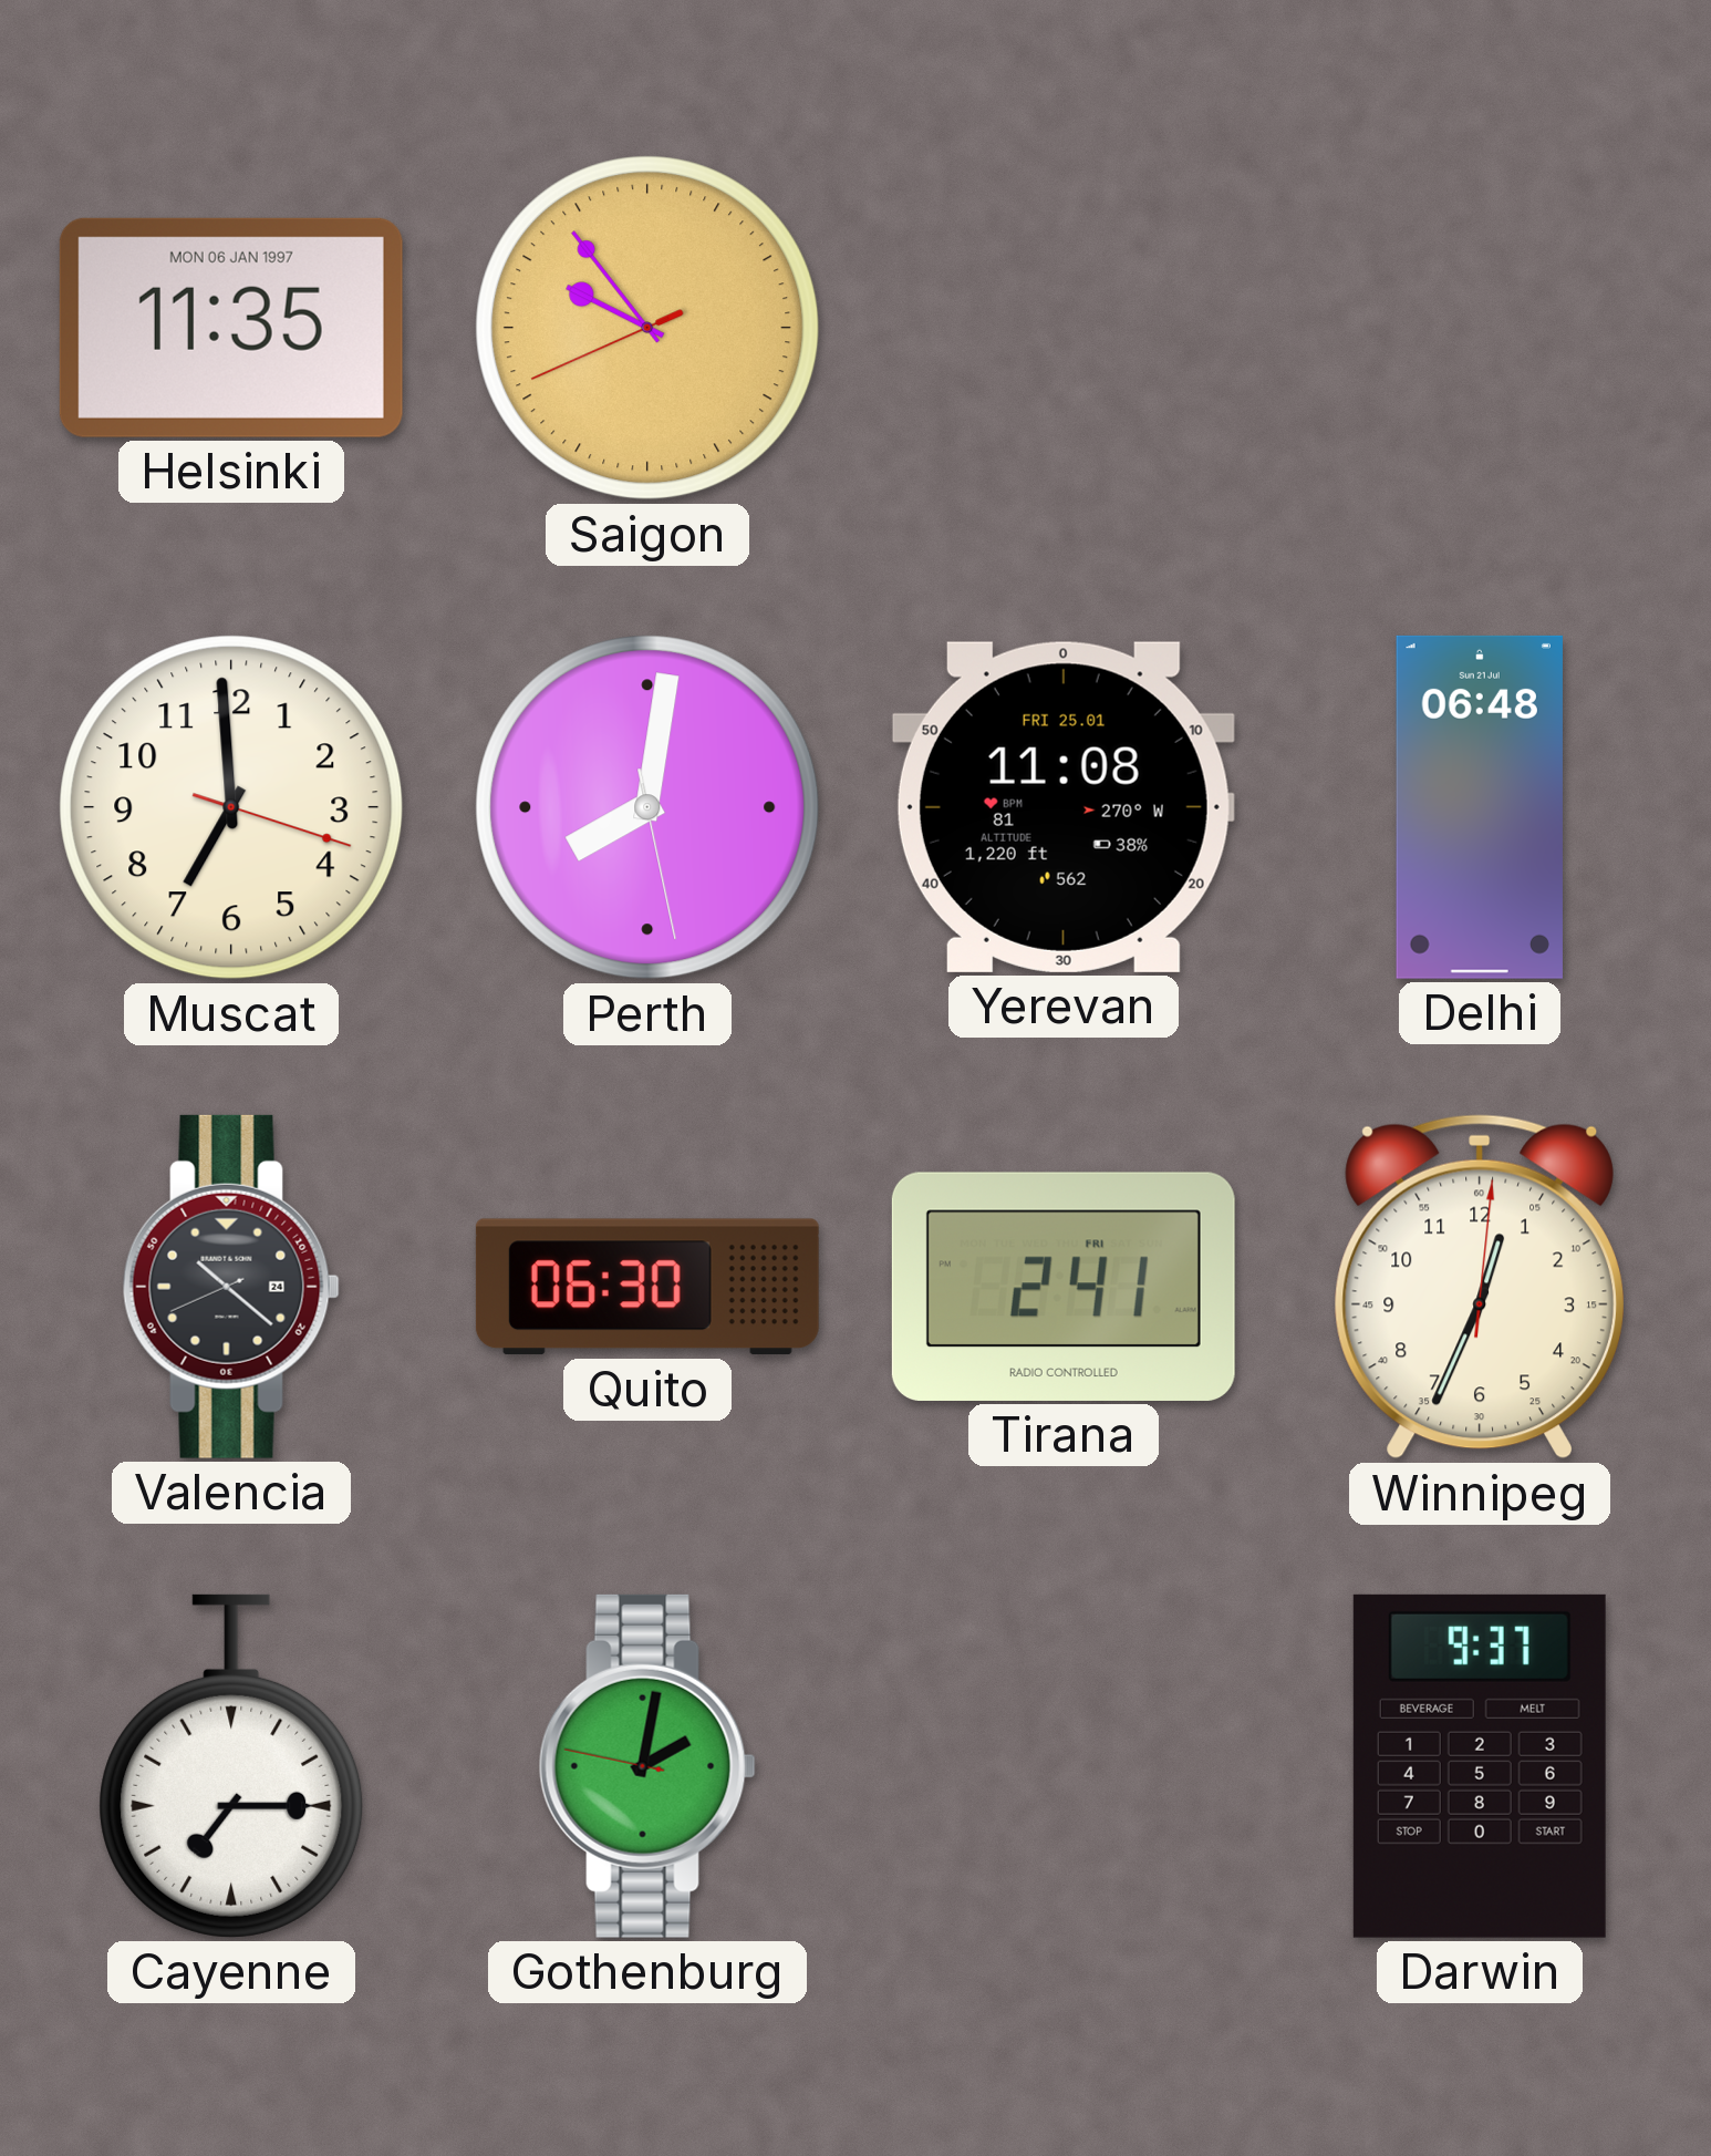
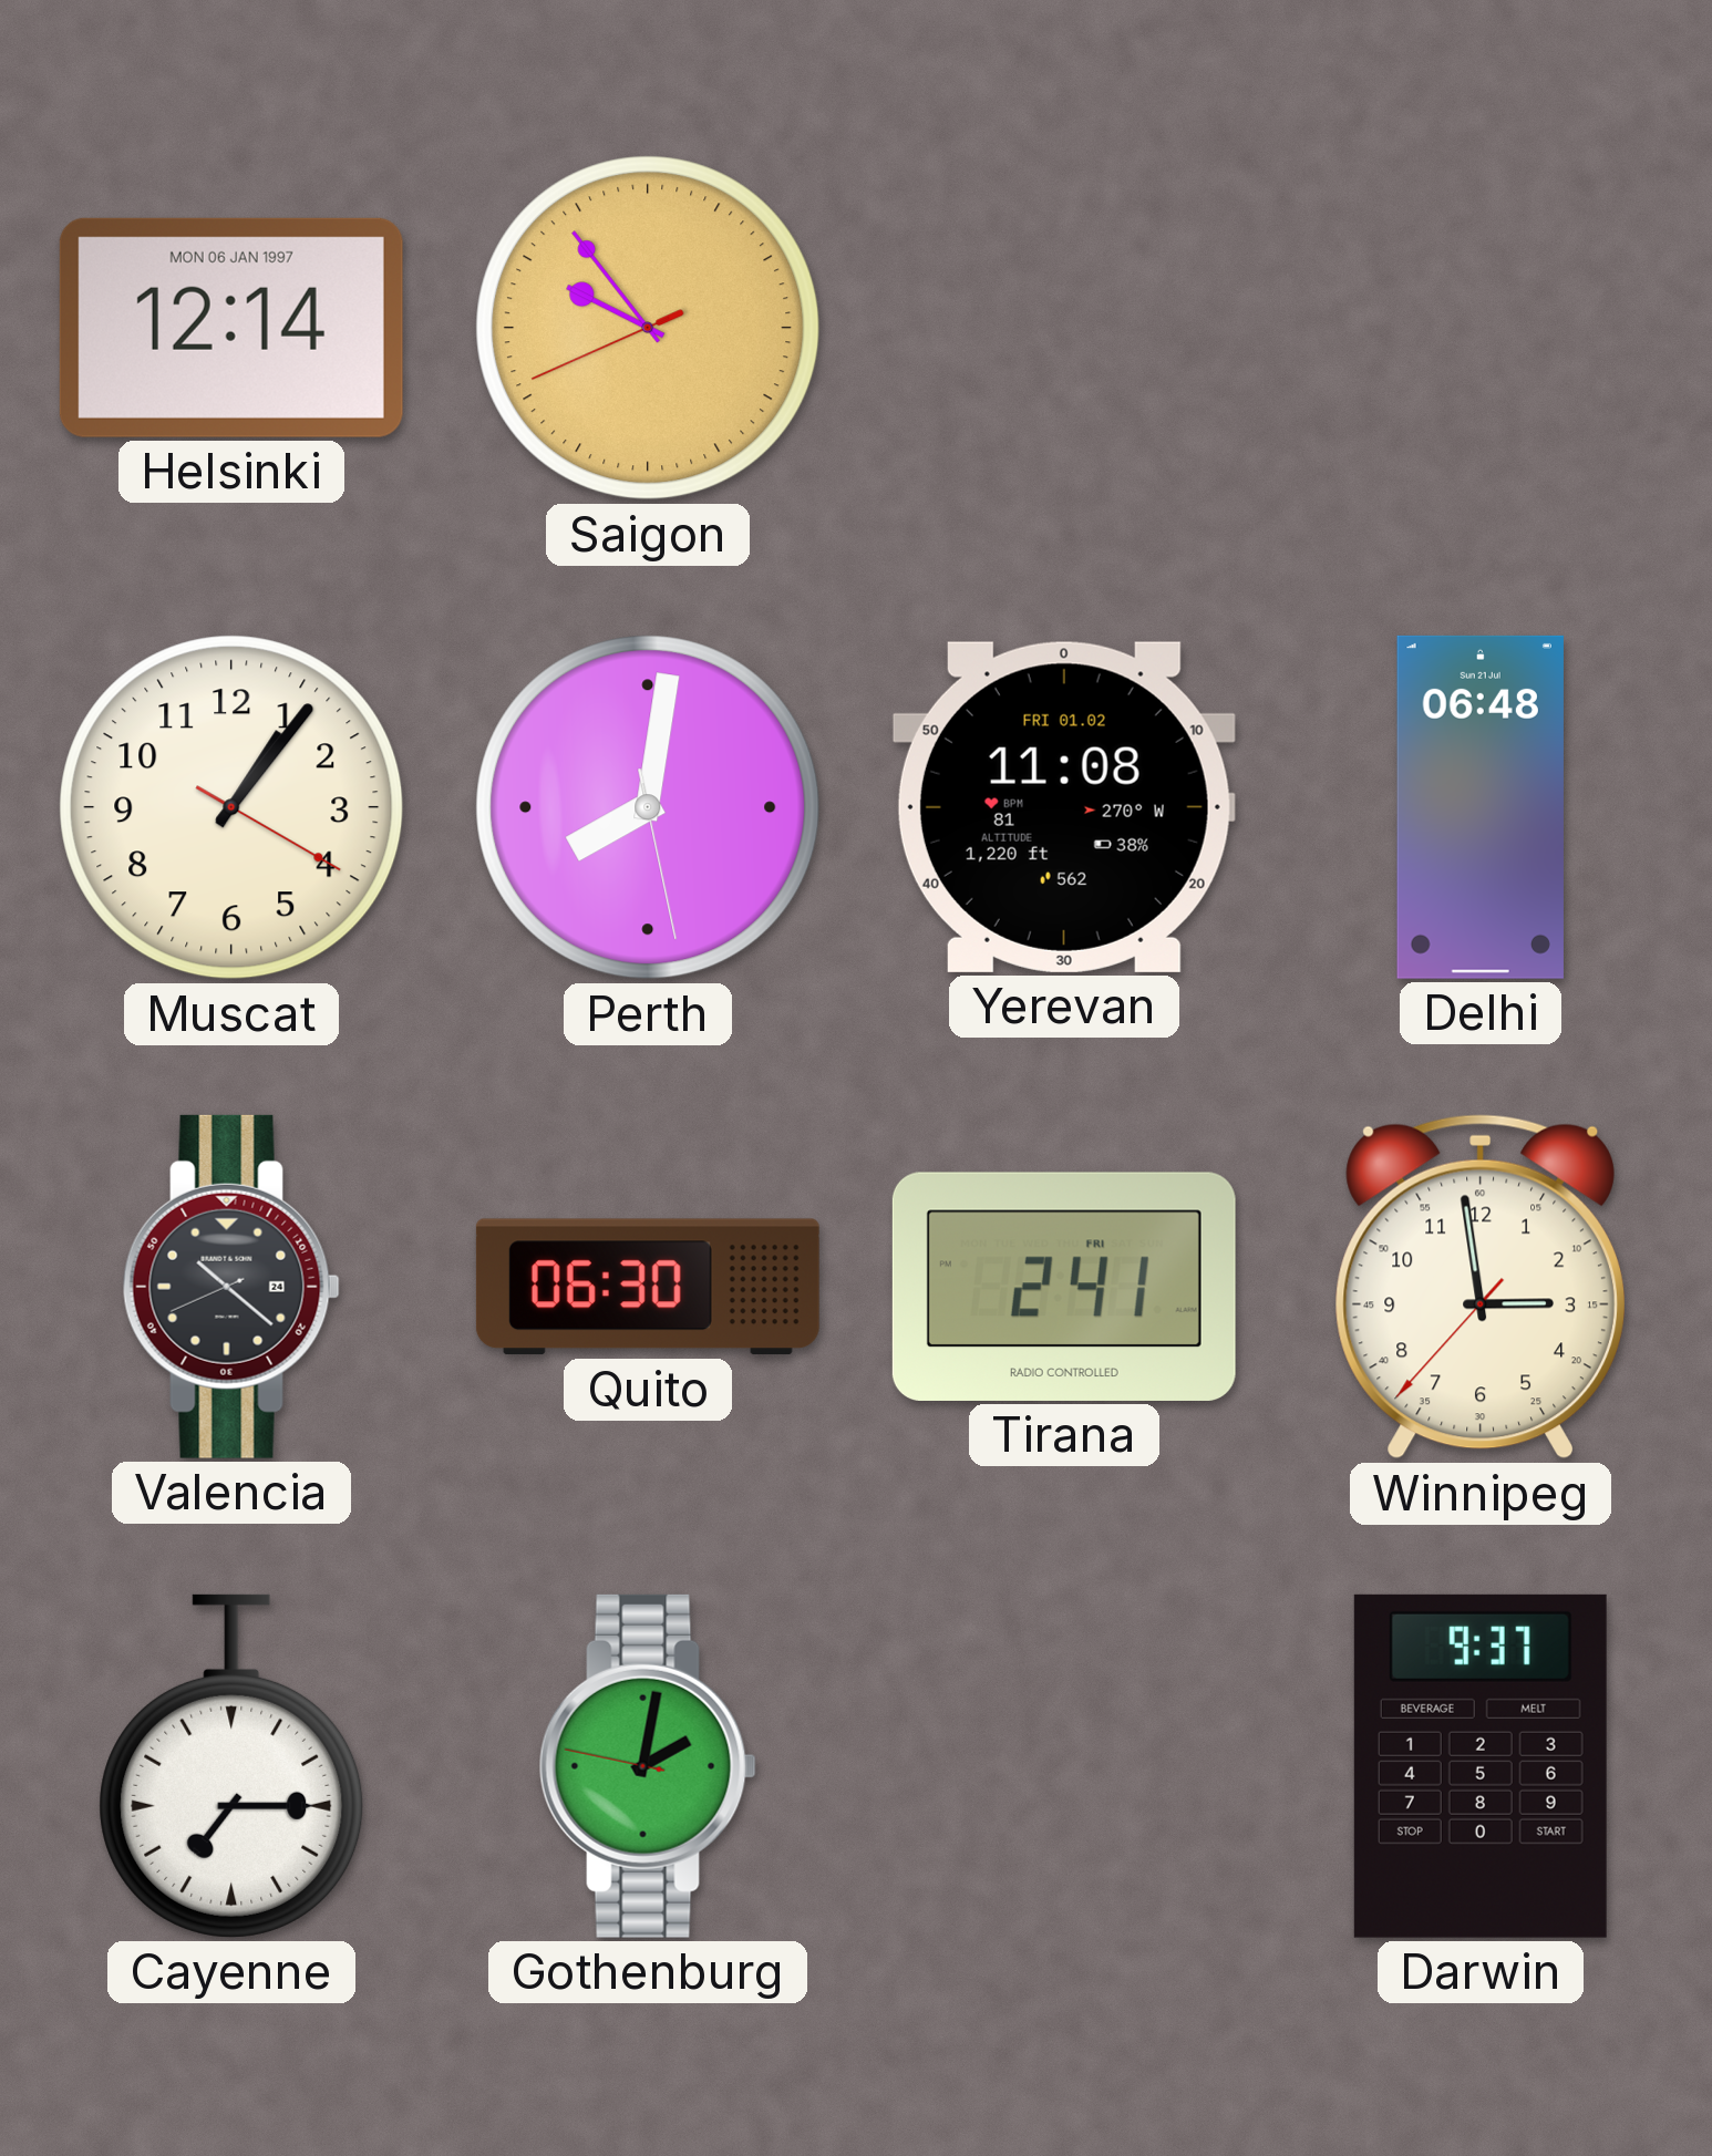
Helsinki: 11:35 -> 12:14
Muscat: 6:59 -> 1:06
Yerevan date: FRI 25.01 -> FRI 01.02
Winnipeg: 12:34 -> 2:58
